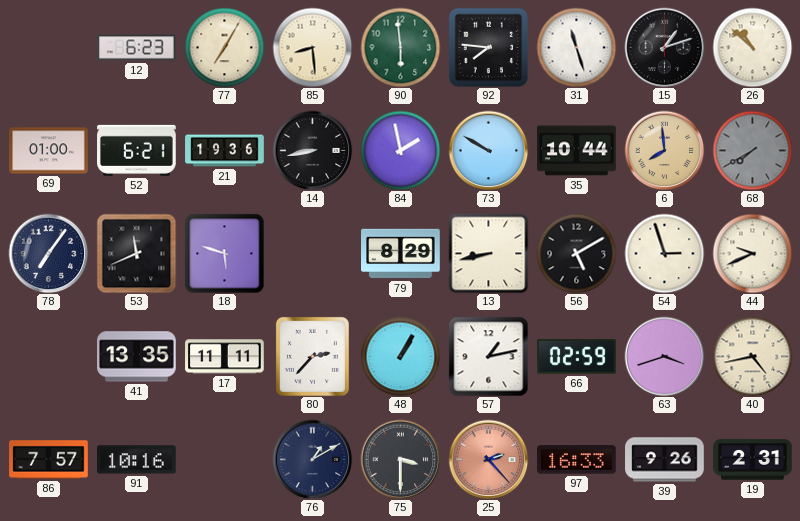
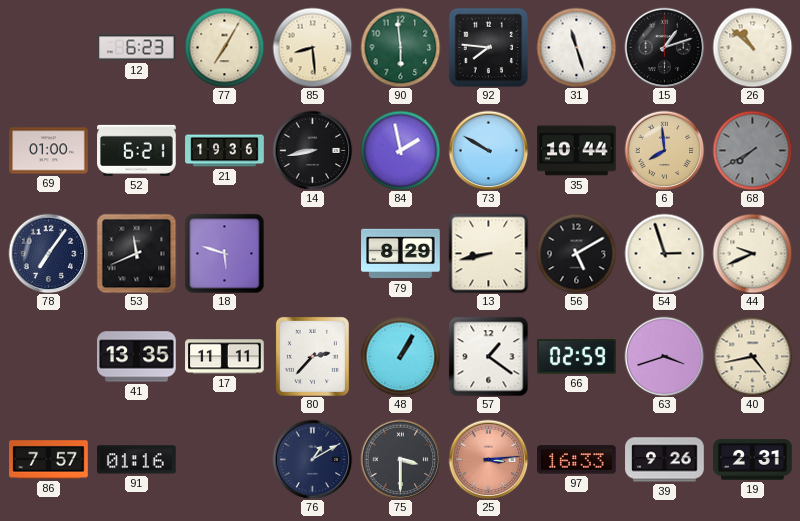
57: 1:13 -> 1:21
91: 10:16 -> 01:16
25: 2:23 -> 3:14
